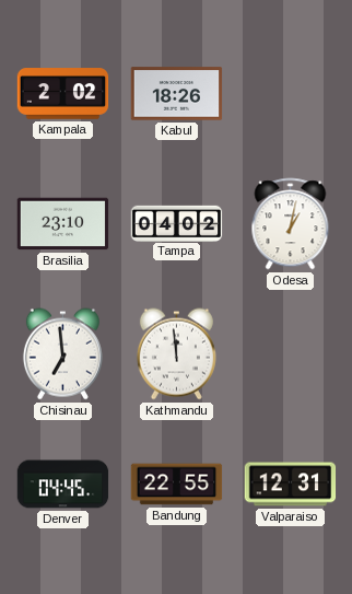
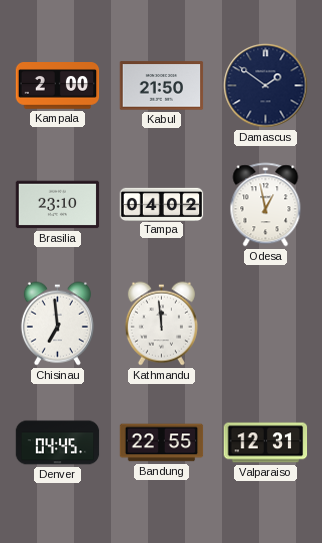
Kampala: 2:02 -> 2:00
Kabul: 18:26 -> 21:50
Damascus: none -> 1:51
Odesa: 1:02 -> 12:58
